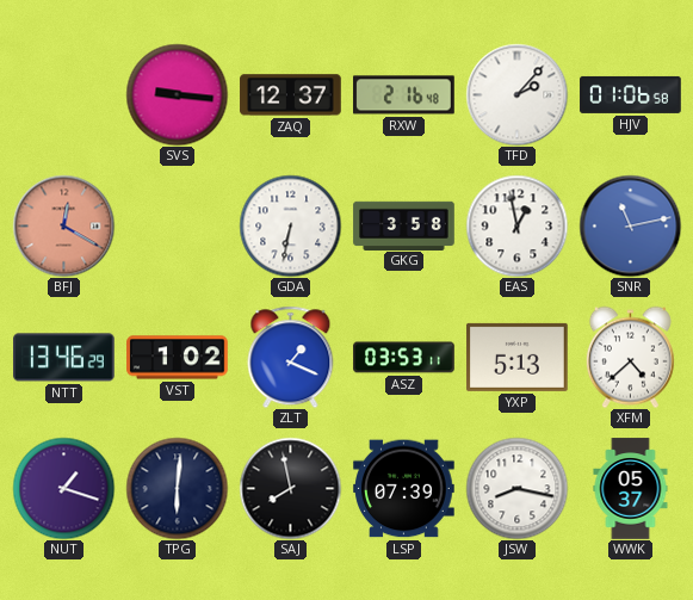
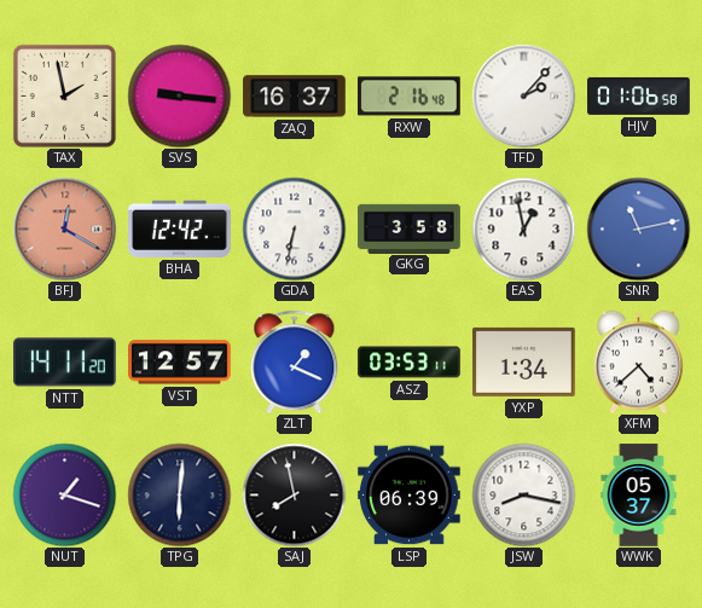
TAX: none -> 1:58
ZAQ: 12:37 -> 16:37
BHA: none -> 12:42
NTT: 13:46 -> 14:11
VST: 1:02 -> 12:57
YXP: 5:13 -> 1:34
LSP: 07:39 -> 06:39
